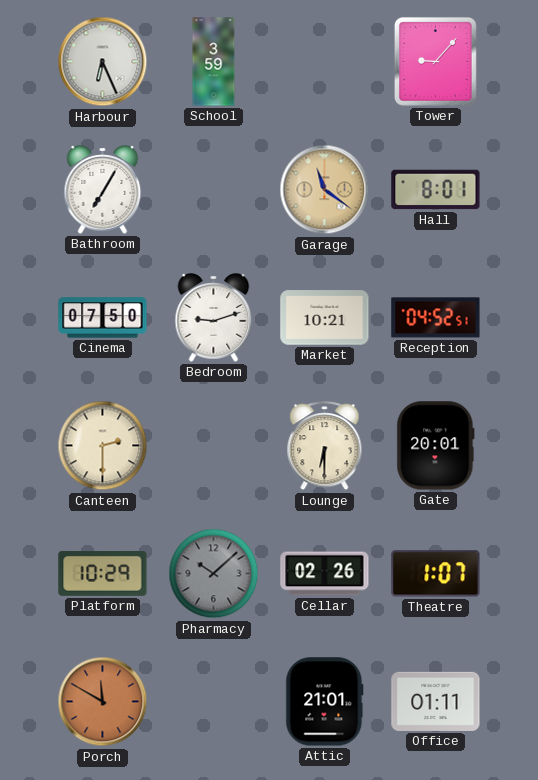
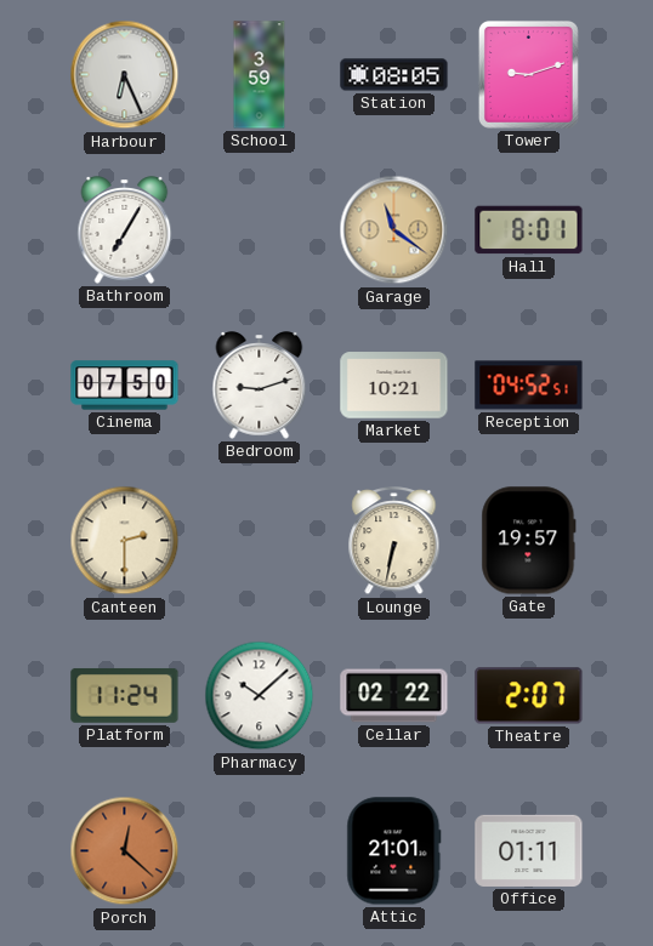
Station: none -> 08:05
Tower: 9:07 -> 9:12
Lounge: 6:30 -> 6:32
Gate: 20:01 -> 19:57
Platform: 10:29 -> 11:24
Pharmacy dial: grey -> white
Cellar: 02:26 -> 02:22
Theatre: 1:07 -> 2:07
Porch: 11:50 -> 12:22
